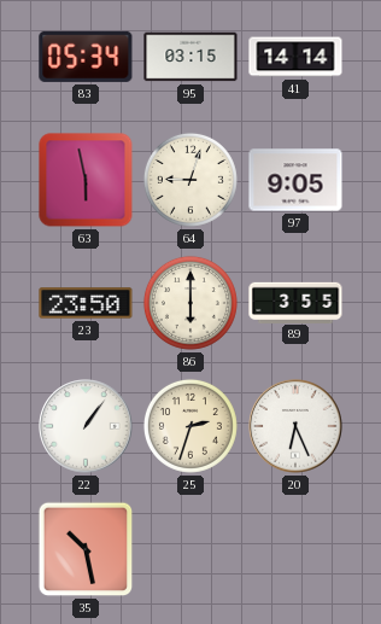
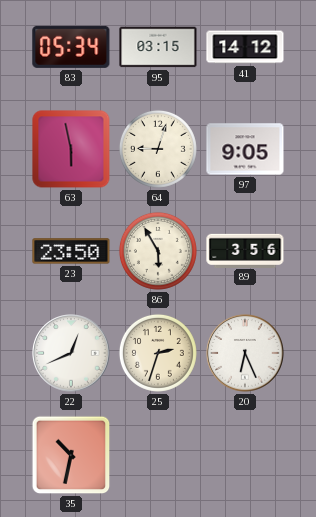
41: 14:14 -> 14:12
86: 6:00 -> 5:55
89: 3:55 -> 3:56
22: 1:06 -> 12:41
35: 10:28 -> 10:32
